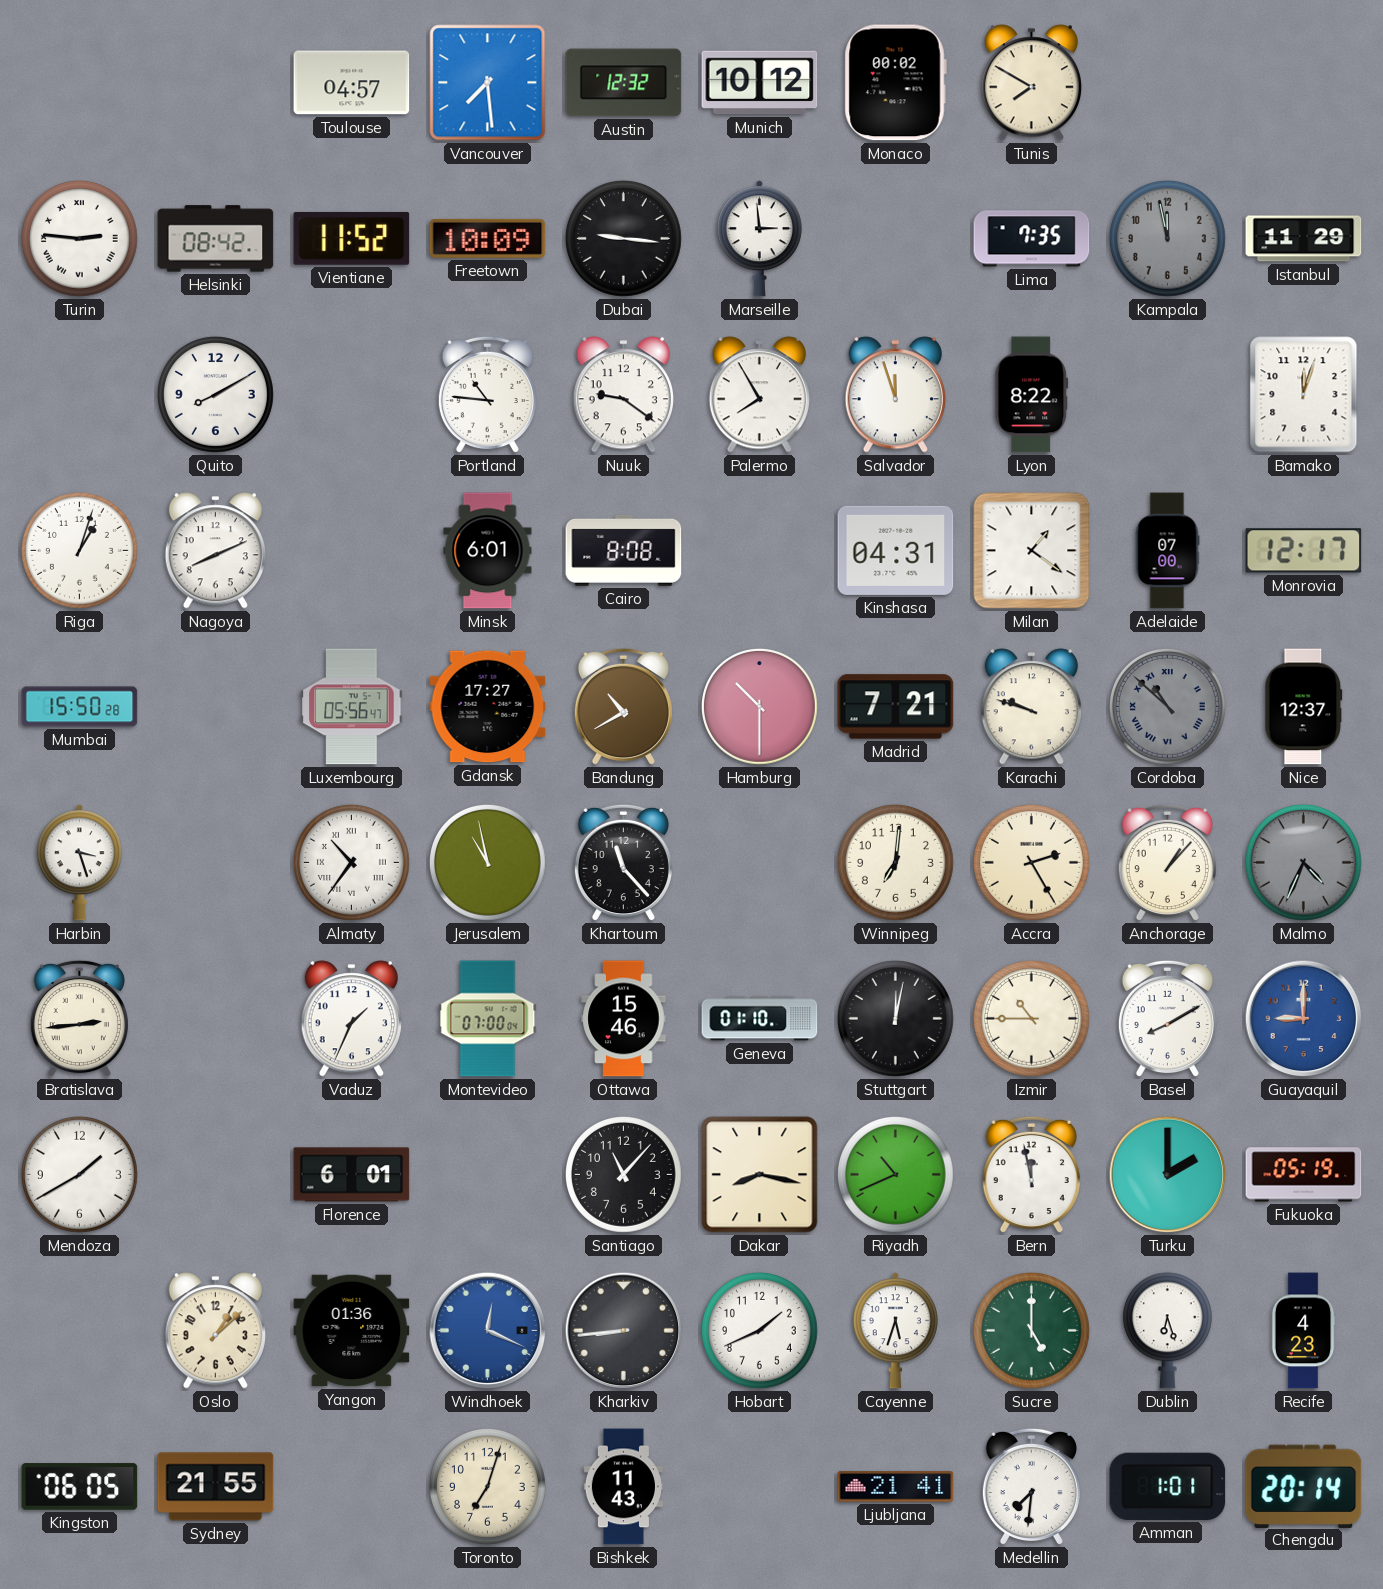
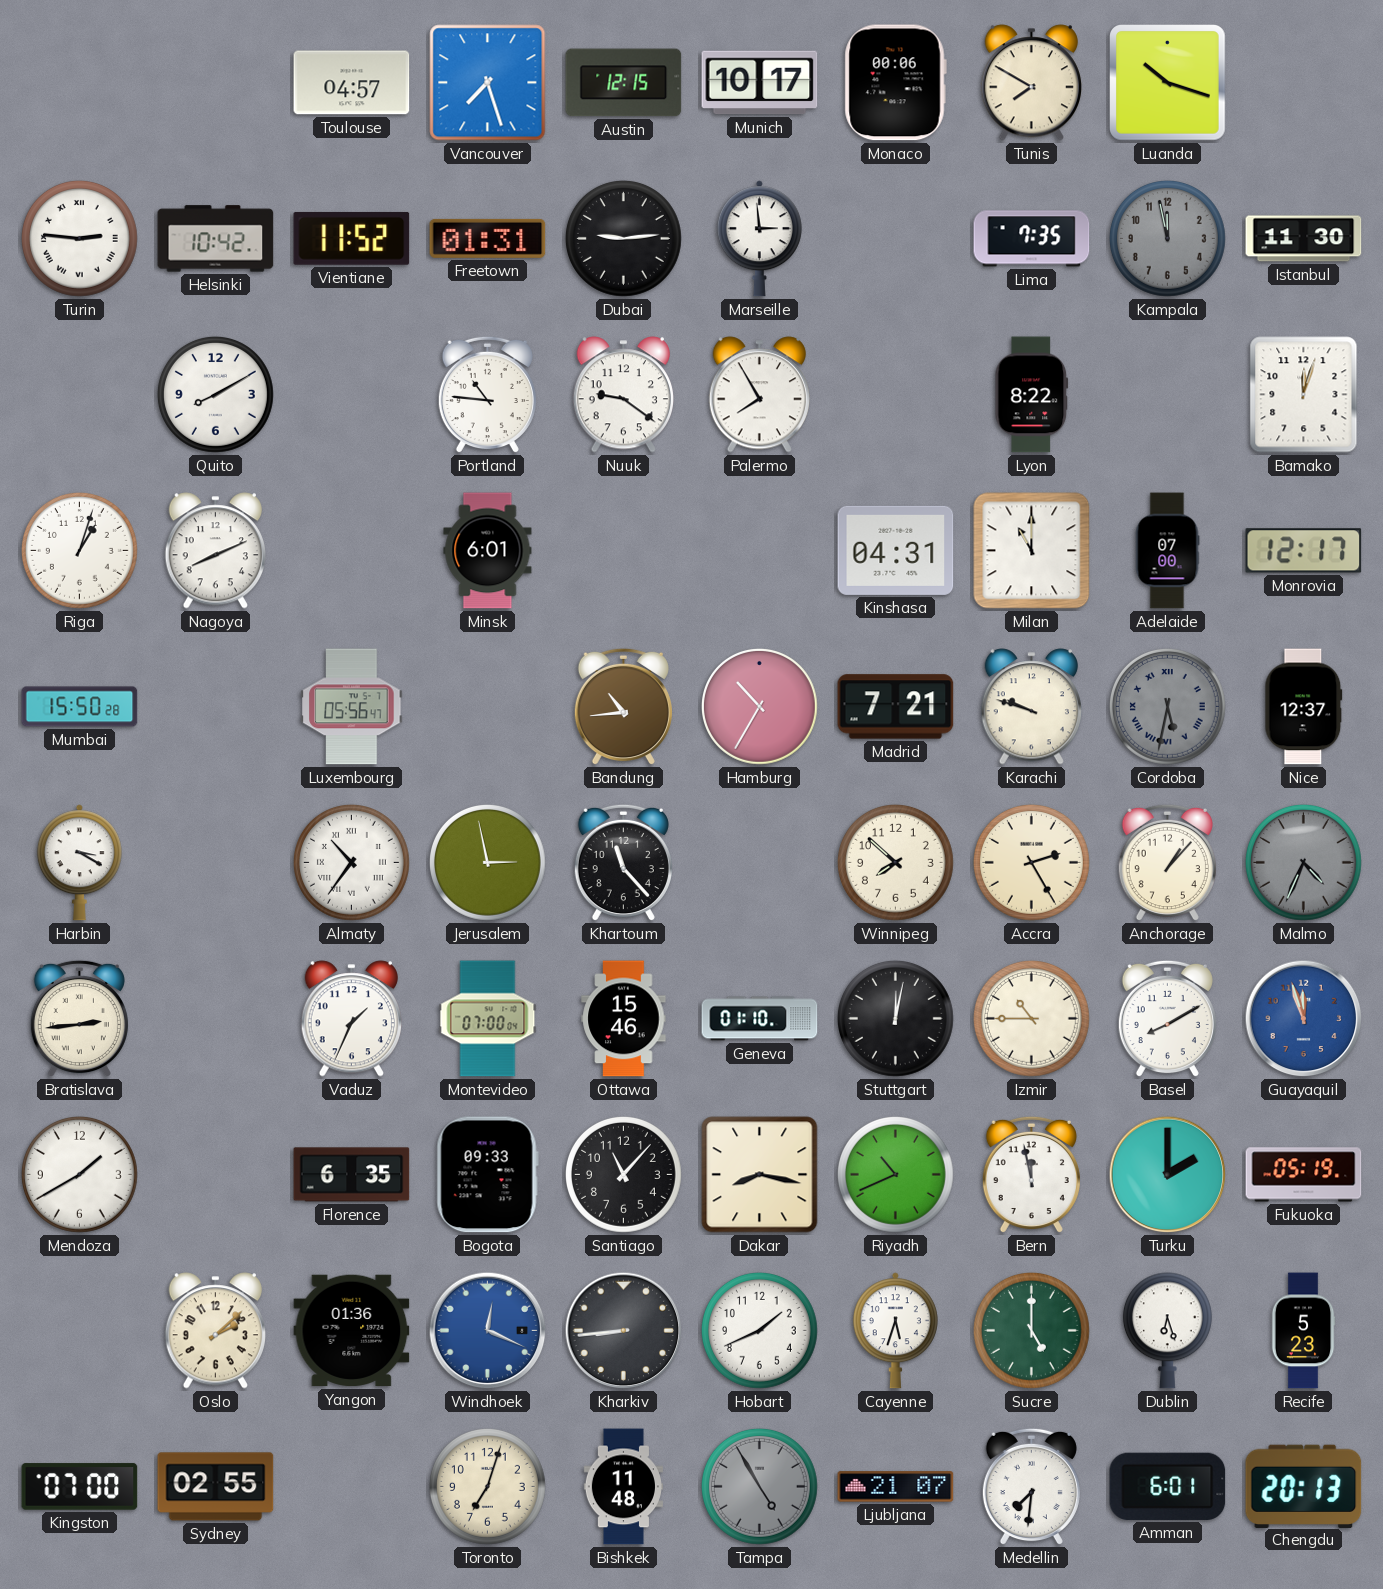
Vancouver: 7:29 -> 7:27
Austin: 12:32 -> 12:15
Munich: 10:12 -> 10:17
Monaco: 00:02 -> 00:06
Luanda: none -> 10:18
Helsinki: 08:42 -> 10:42
Freetown: 10:09 -> 01:31
Dubai: 9:16 -> 9:14
Istanbul: 11:29 -> 11:30
Salvador: 11:57 -> none
Cairo: 8:08 -> none
Milan: 1:21 -> 11:00
Gdansk: 17:27 -> none
Bandung: 10:40 -> 10:44
Hamburg: 10:30 -> 10:35
Cordoba: 10:52 -> 5:32
Harbin: 3:27 -> 3:20
Jerusalem: 10:58 -> 2:58
Winnipeg: 7:01 -> 7:52
Guayaquil: 9:00 -> 11:57
Florence: 6:01 -> 6:35
Bogota: none -> 09:33
Oslo: 1:08 -> 2:08
Recife: 4:23 -> 5:23
Kingston: 06:05 -> 07:00
Sydney: 21:55 -> 02:55
Bishkek: 11:43 -> 11:48
Tampa: none -> 4:55
Ljubljana: 21:41 -> 21:07
Amman: 1:01 -> 6:01
Chengdu: 20:14 -> 20:13
